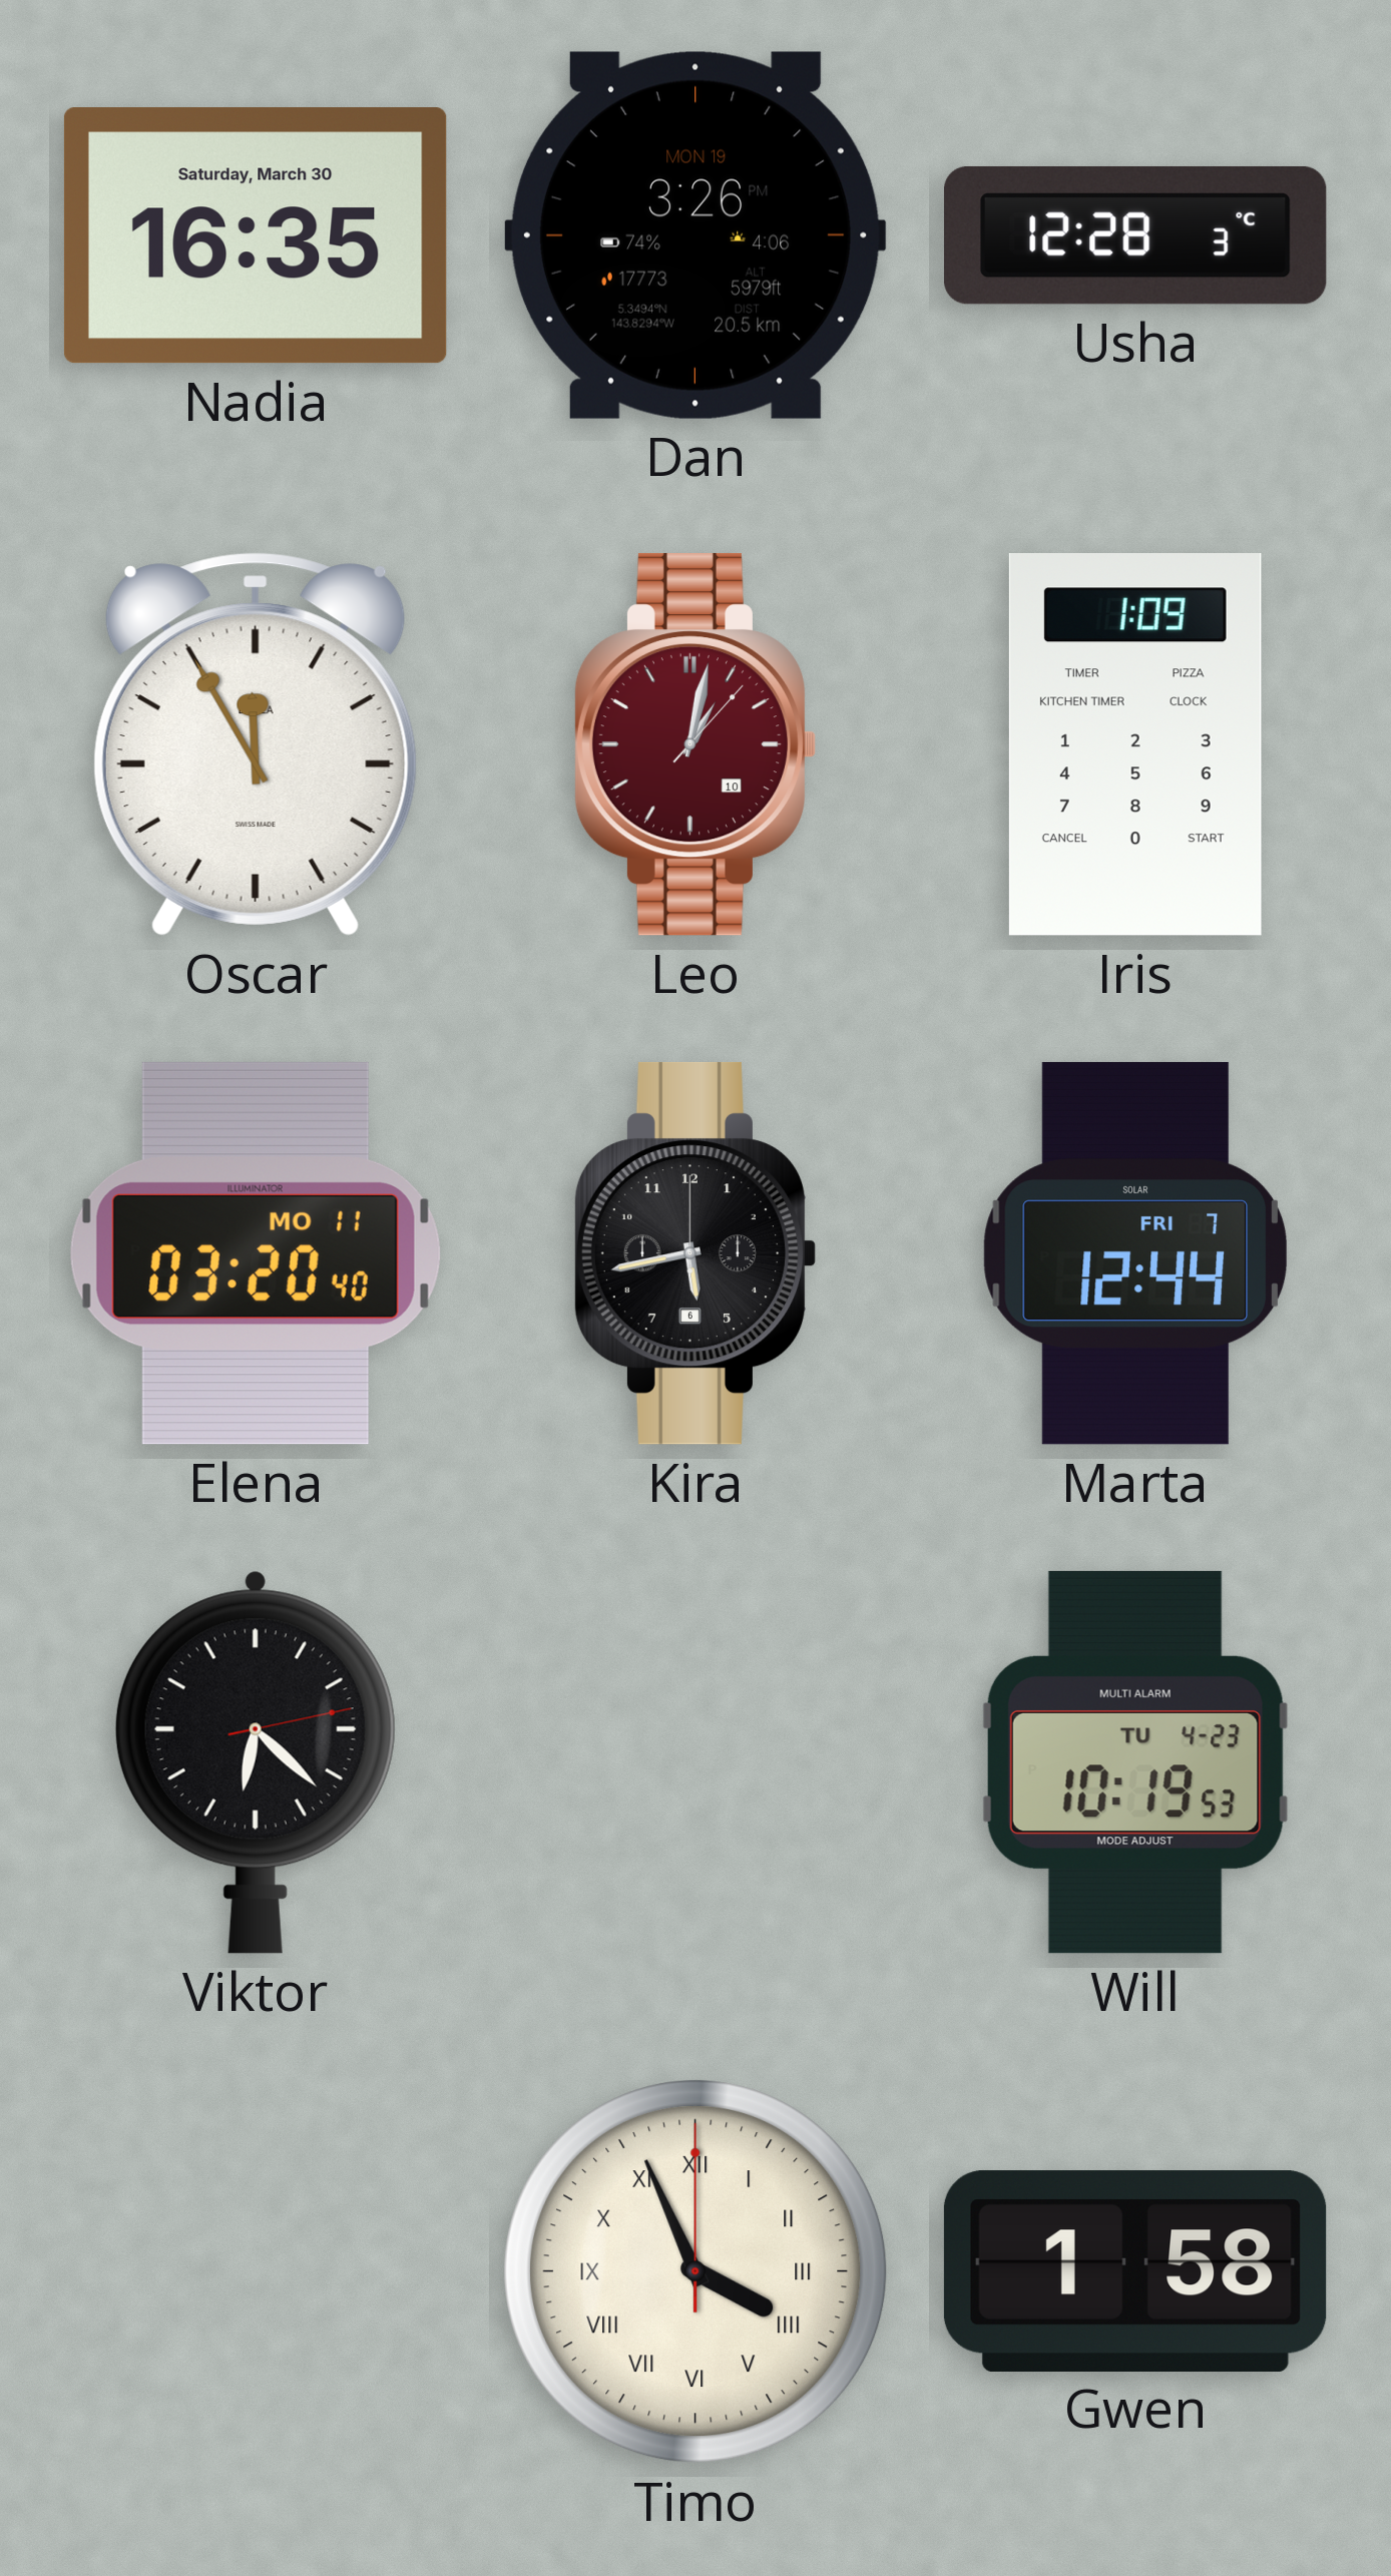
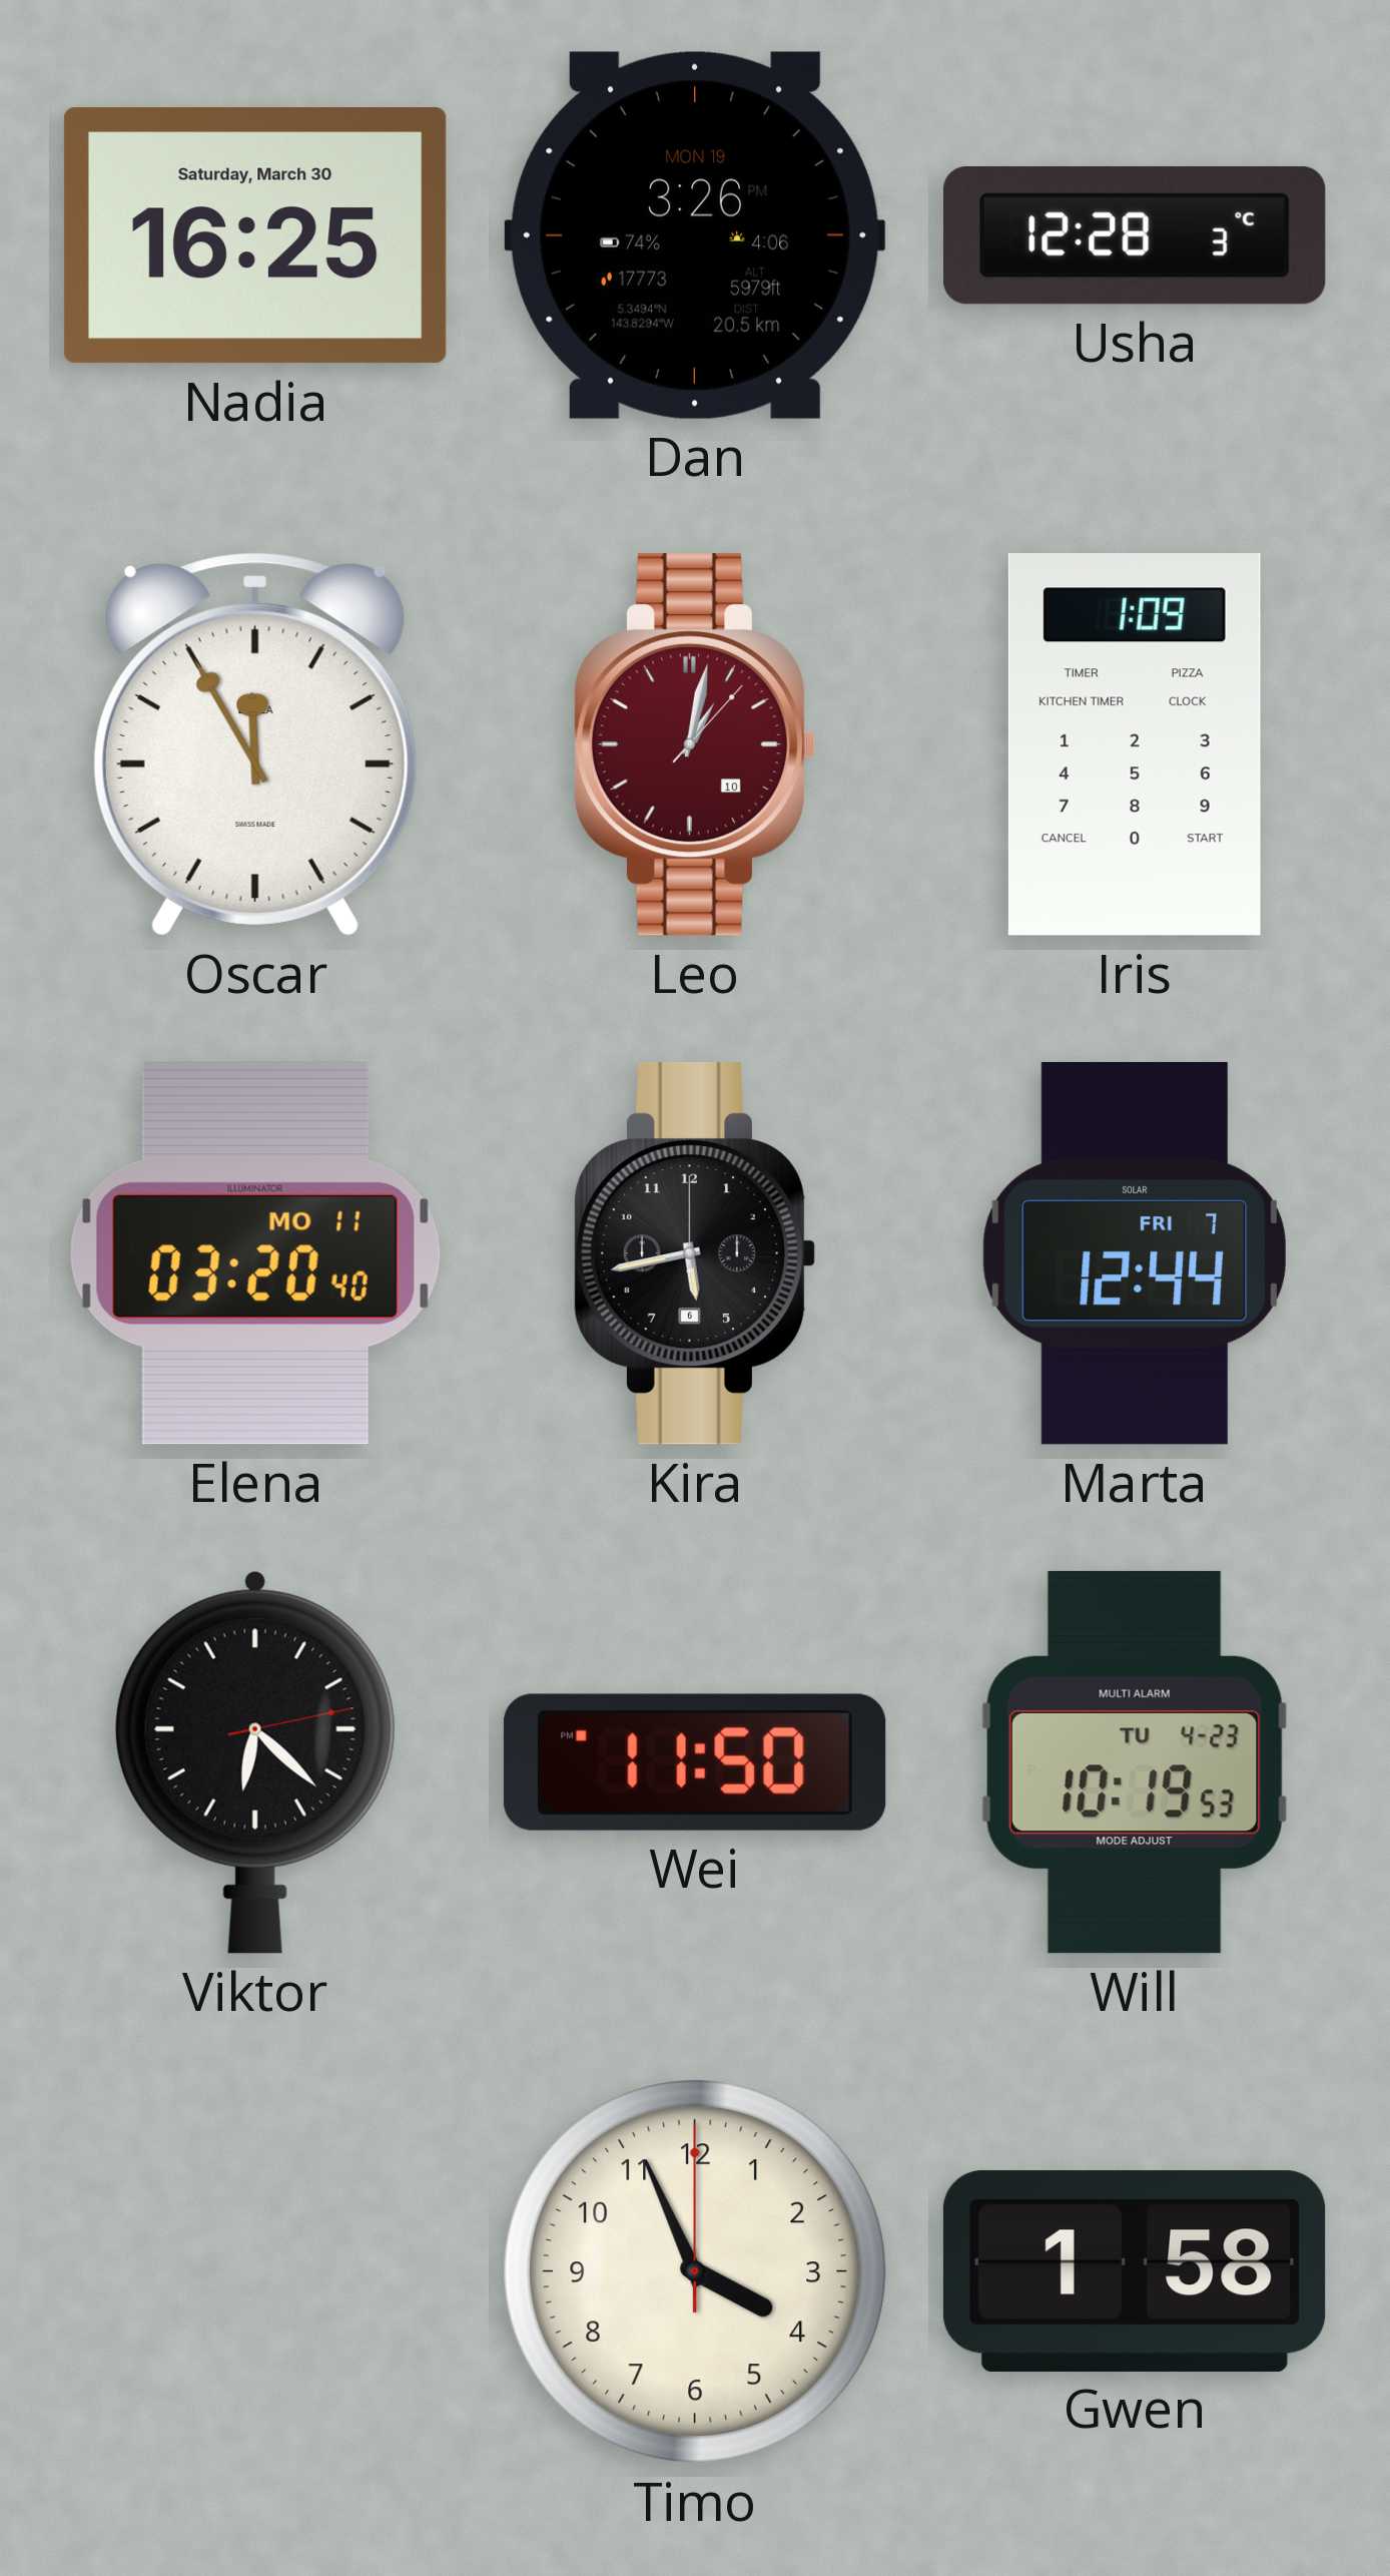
Nadia: 16:35 -> 16:25
Wei: none -> 11:50
Timo numerals: Roman -> Arabic
